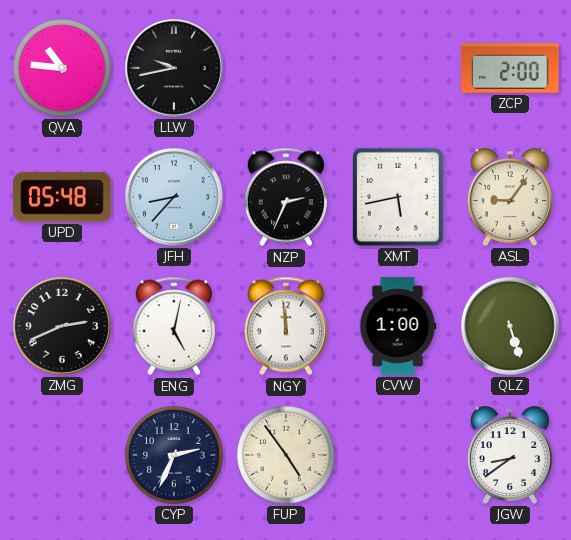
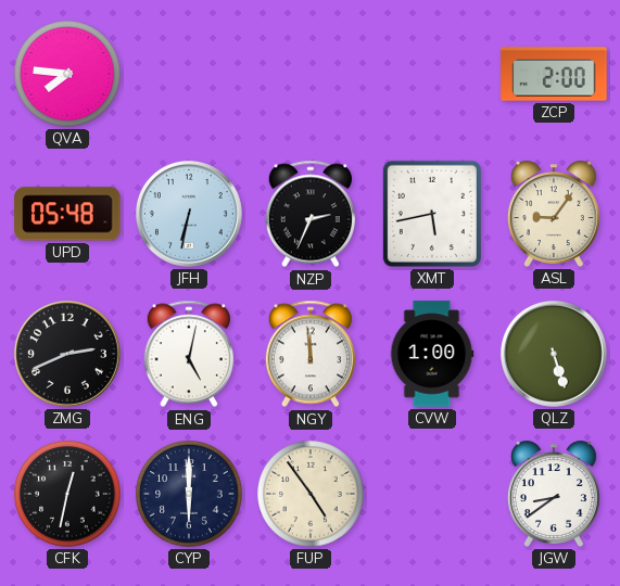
QVA: 10:46 -> 7:46
LLW: 9:43 -> none
JFH: 8:37 -> 6:32
CFK: none -> 12:32
CYP: 2:34 -> 6:00
